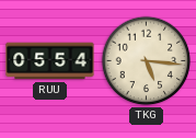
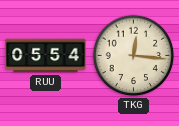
TKG: 5:16 -> 12:16
